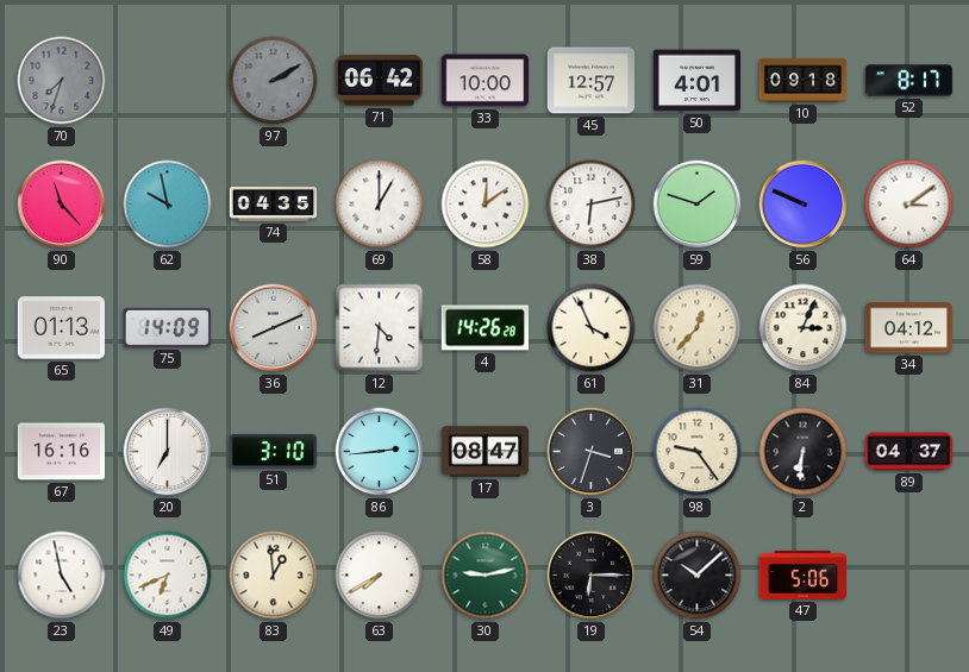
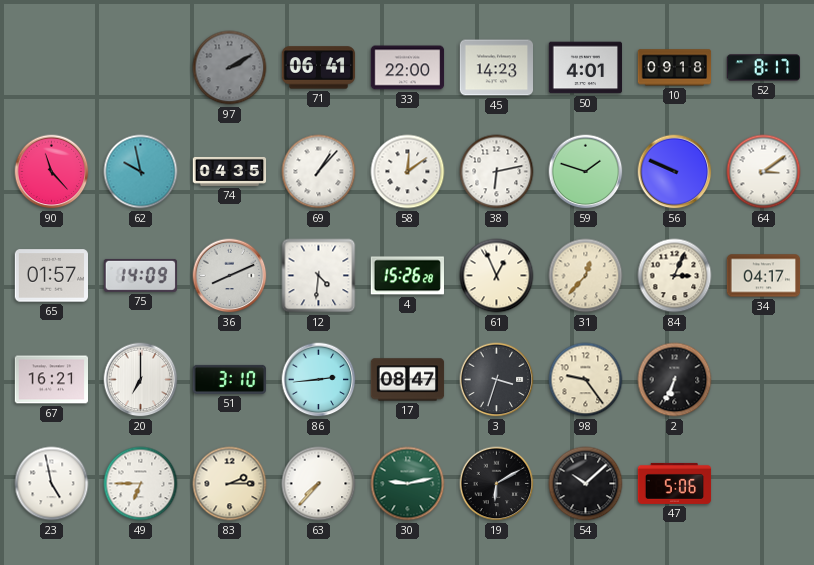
70: 7:33 -> none
71: 06:42 -> 06:41
33: 10:00 -> 22:00
45: 12:57 -> 14:23
69: 1:00 -> 1:07
65: 01:13 -> 01:57
4: 14:26 -> 15:26
61: 3:56 -> 12:56
34: 04:12 -> 04:17
67: 16:16 -> 16:21
2: 6:31 -> 6:34
89: 04:37 -> none
49: 6:41 -> 6:45
83: 12:59 -> 2:15
63: 7:40 -> 7:37
19: 6:15 -> 6:10
